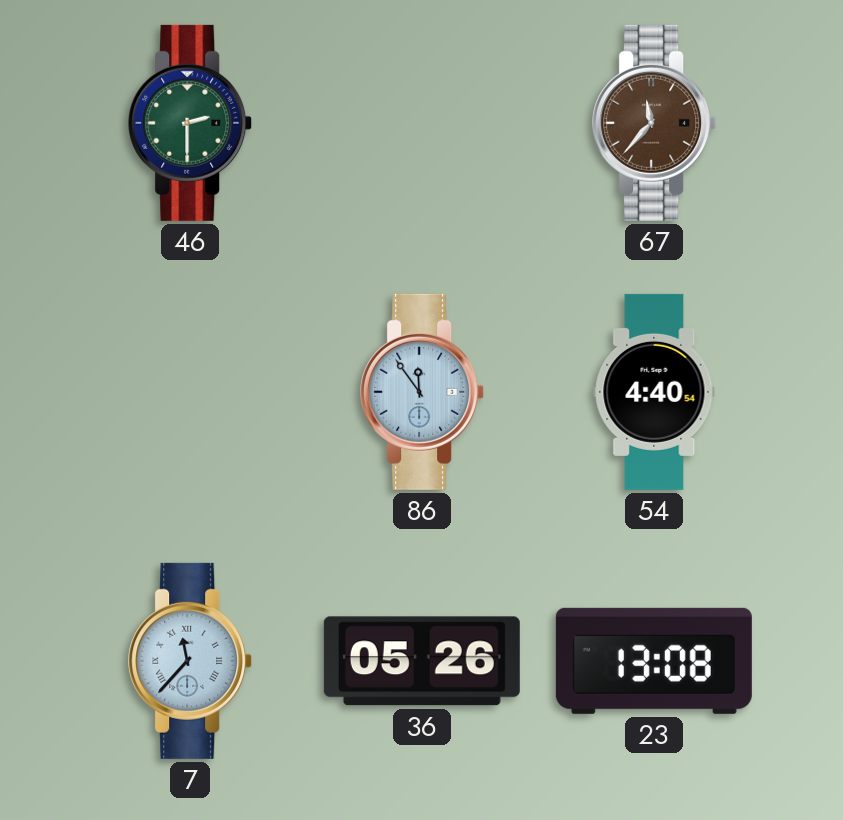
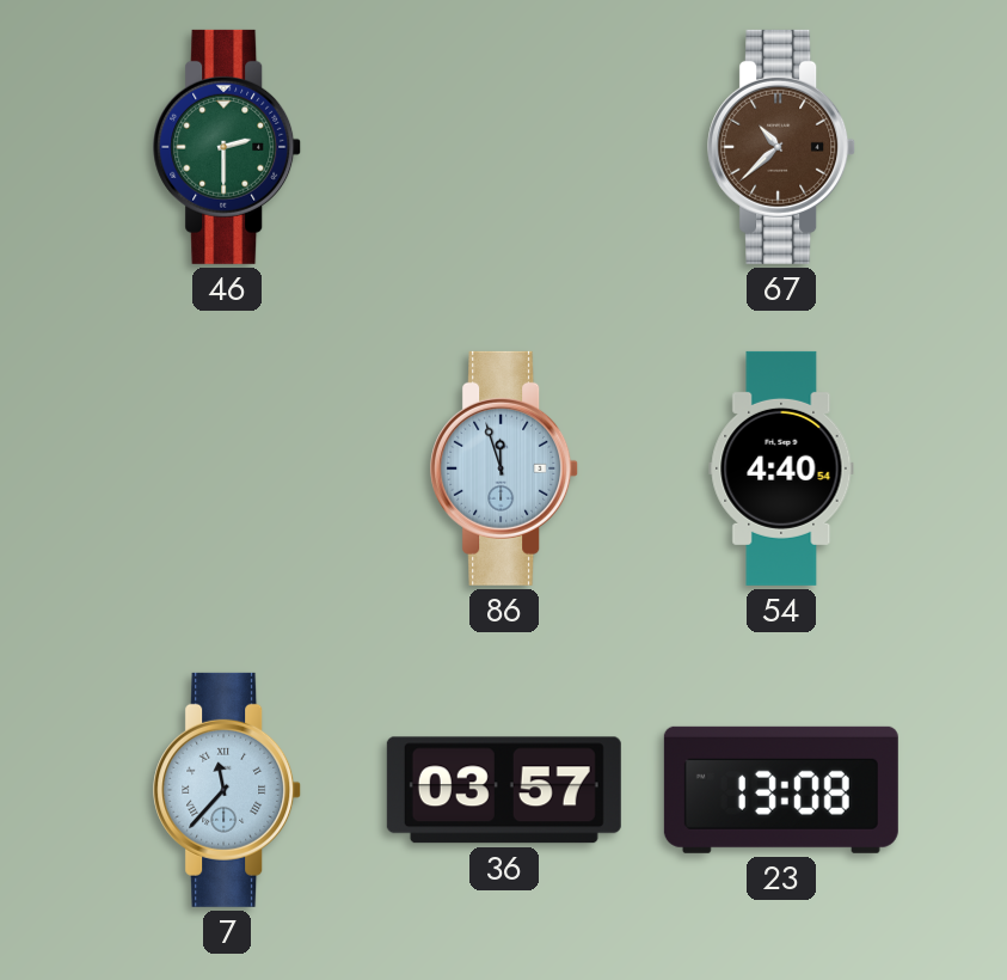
67: 11:37 -> 10:38
86: 11:54 -> 11:57
36: 05:26 -> 03:57
